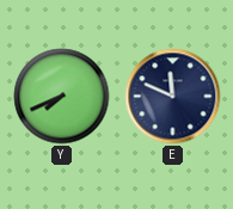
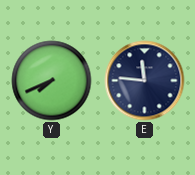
E: 11:49 -> 11:46
